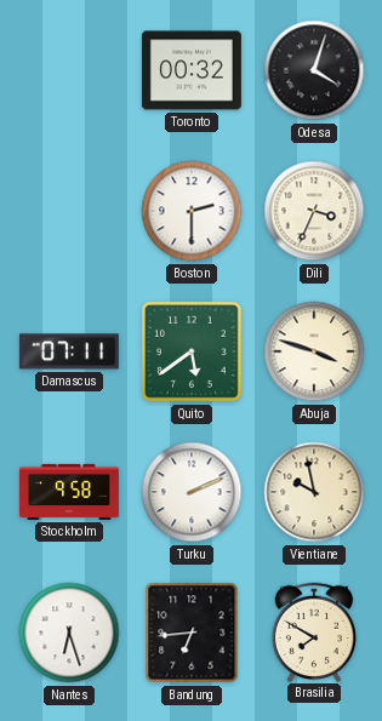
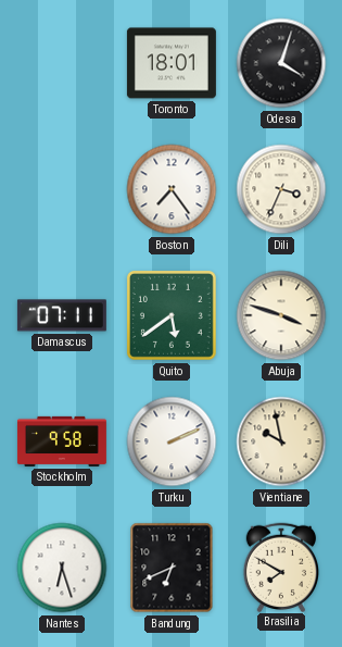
Toronto: 00:32 -> 18:01
Boston: 2:30 -> 7:24
Bandung: 6:44 -> 6:41
